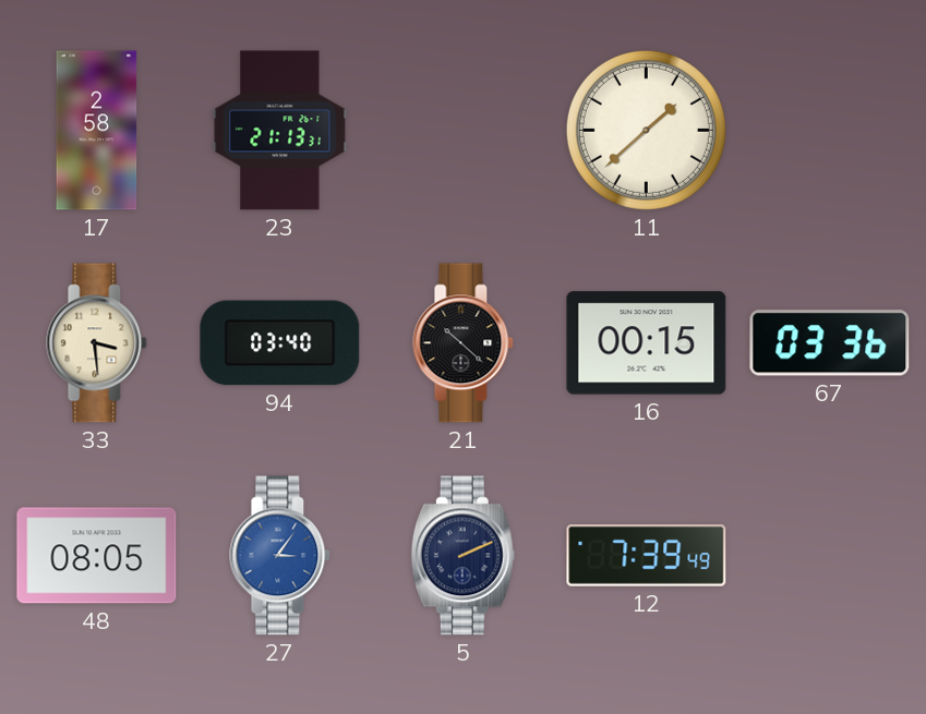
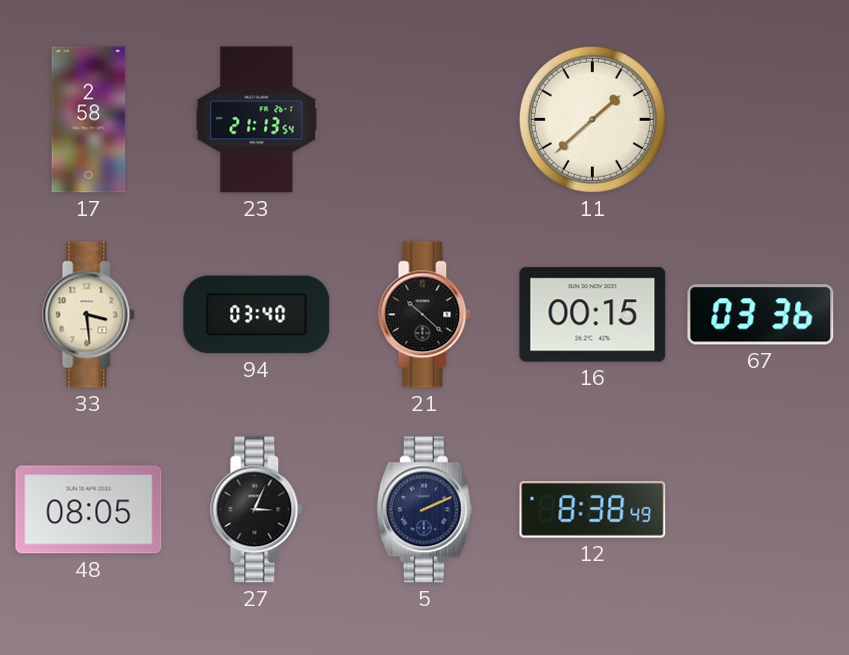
23: 21:13:31 -> 21:13:54
27: 3:06 -> 3:04
27 dial: blue -> black
12: 7:39 -> 8:38
